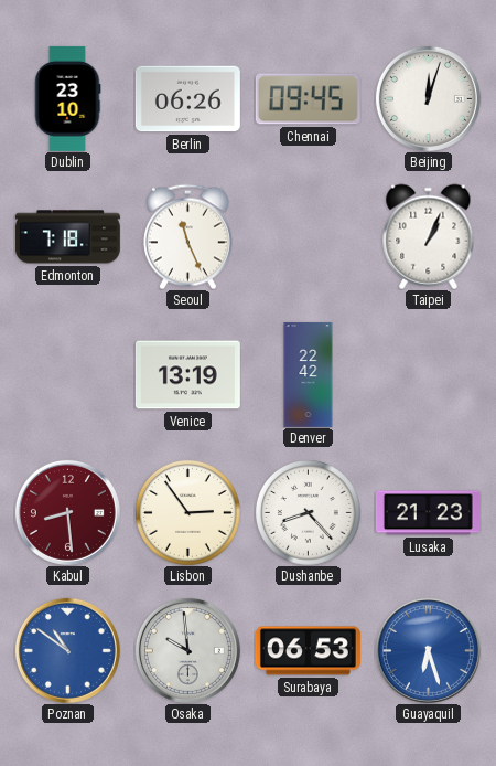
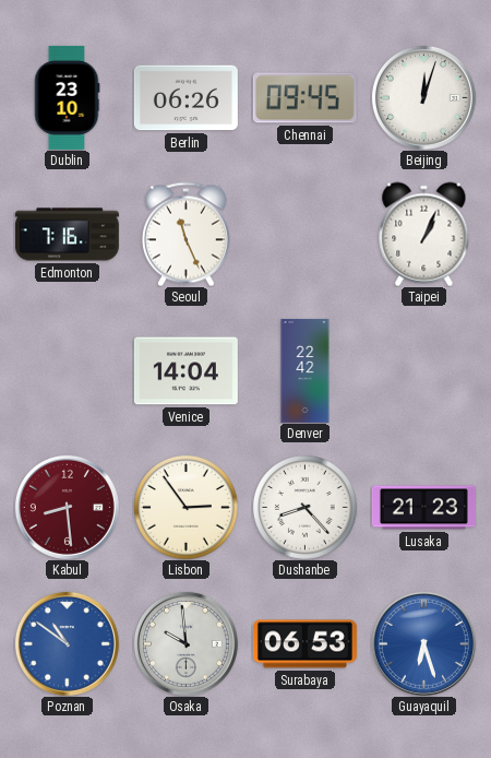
Edmonton: 7:18 -> 7:16
Venice: 13:19 -> 14:04
